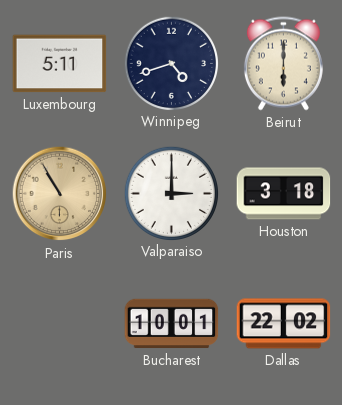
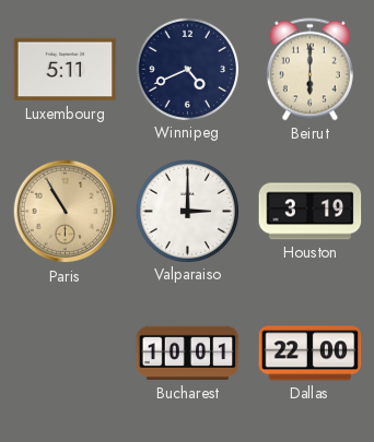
Winnipeg: 4:42 -> 4:41
Houston: 3:18 -> 3:19
Dallas: 22:02 -> 22:00
